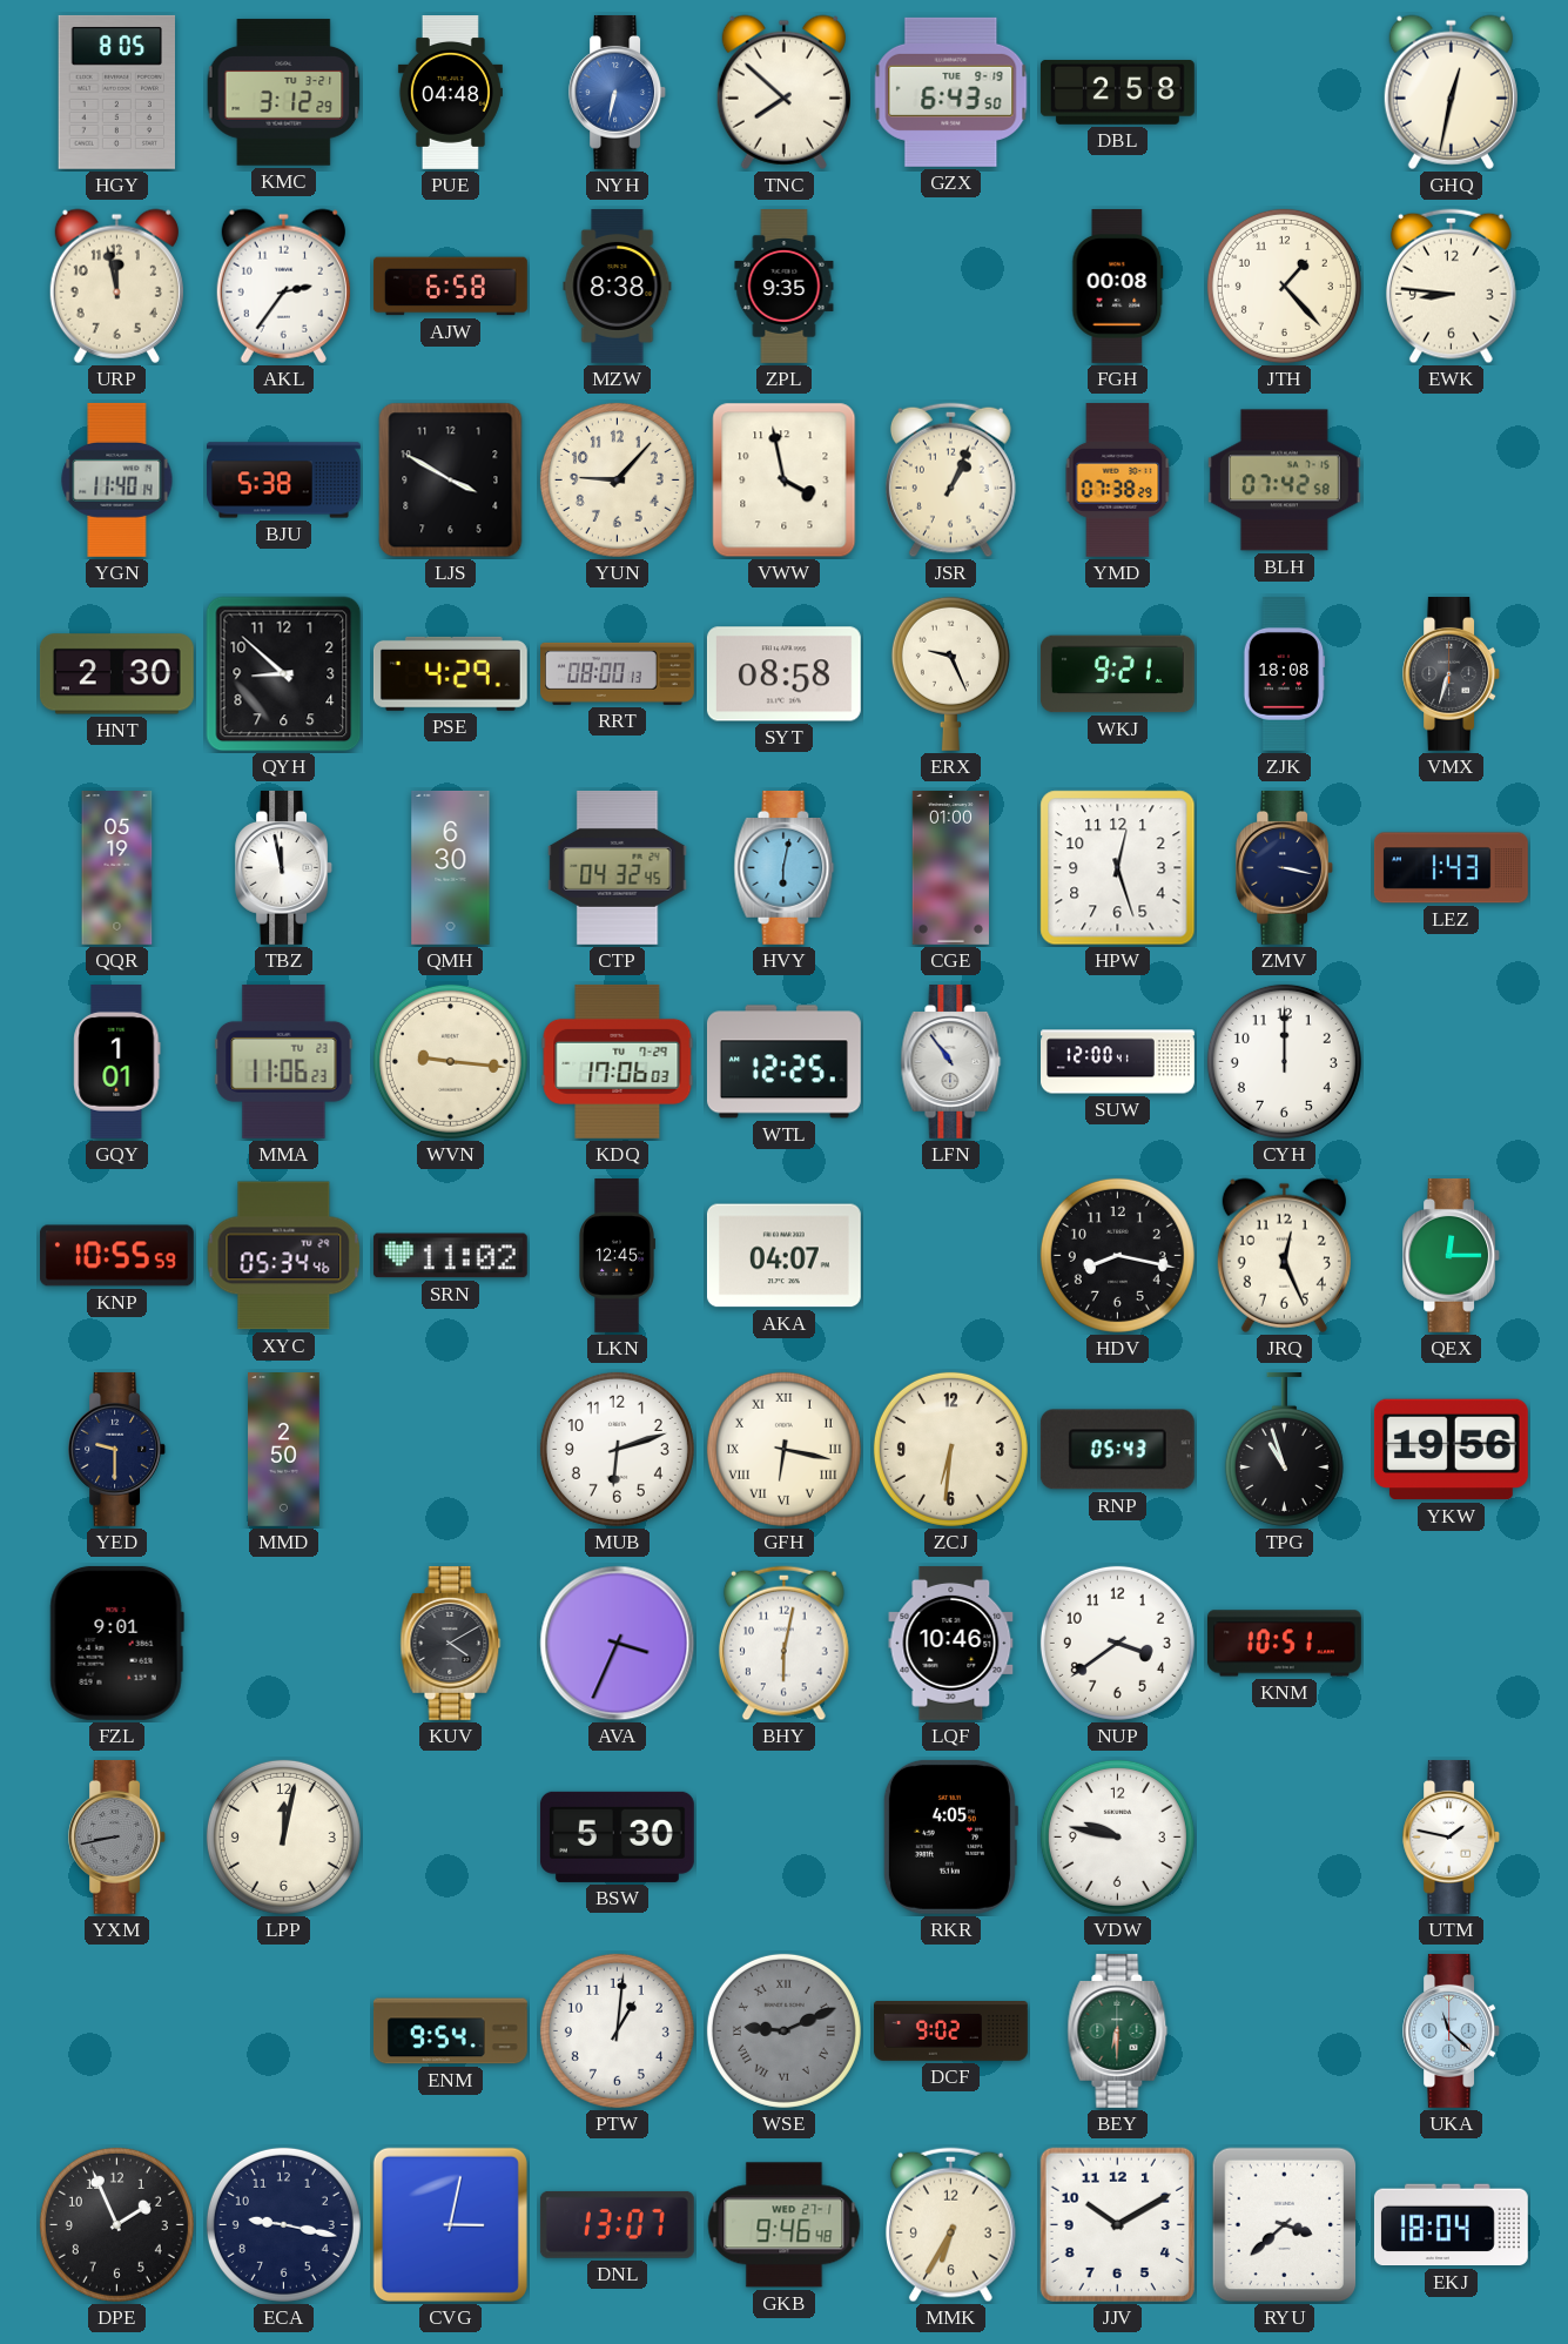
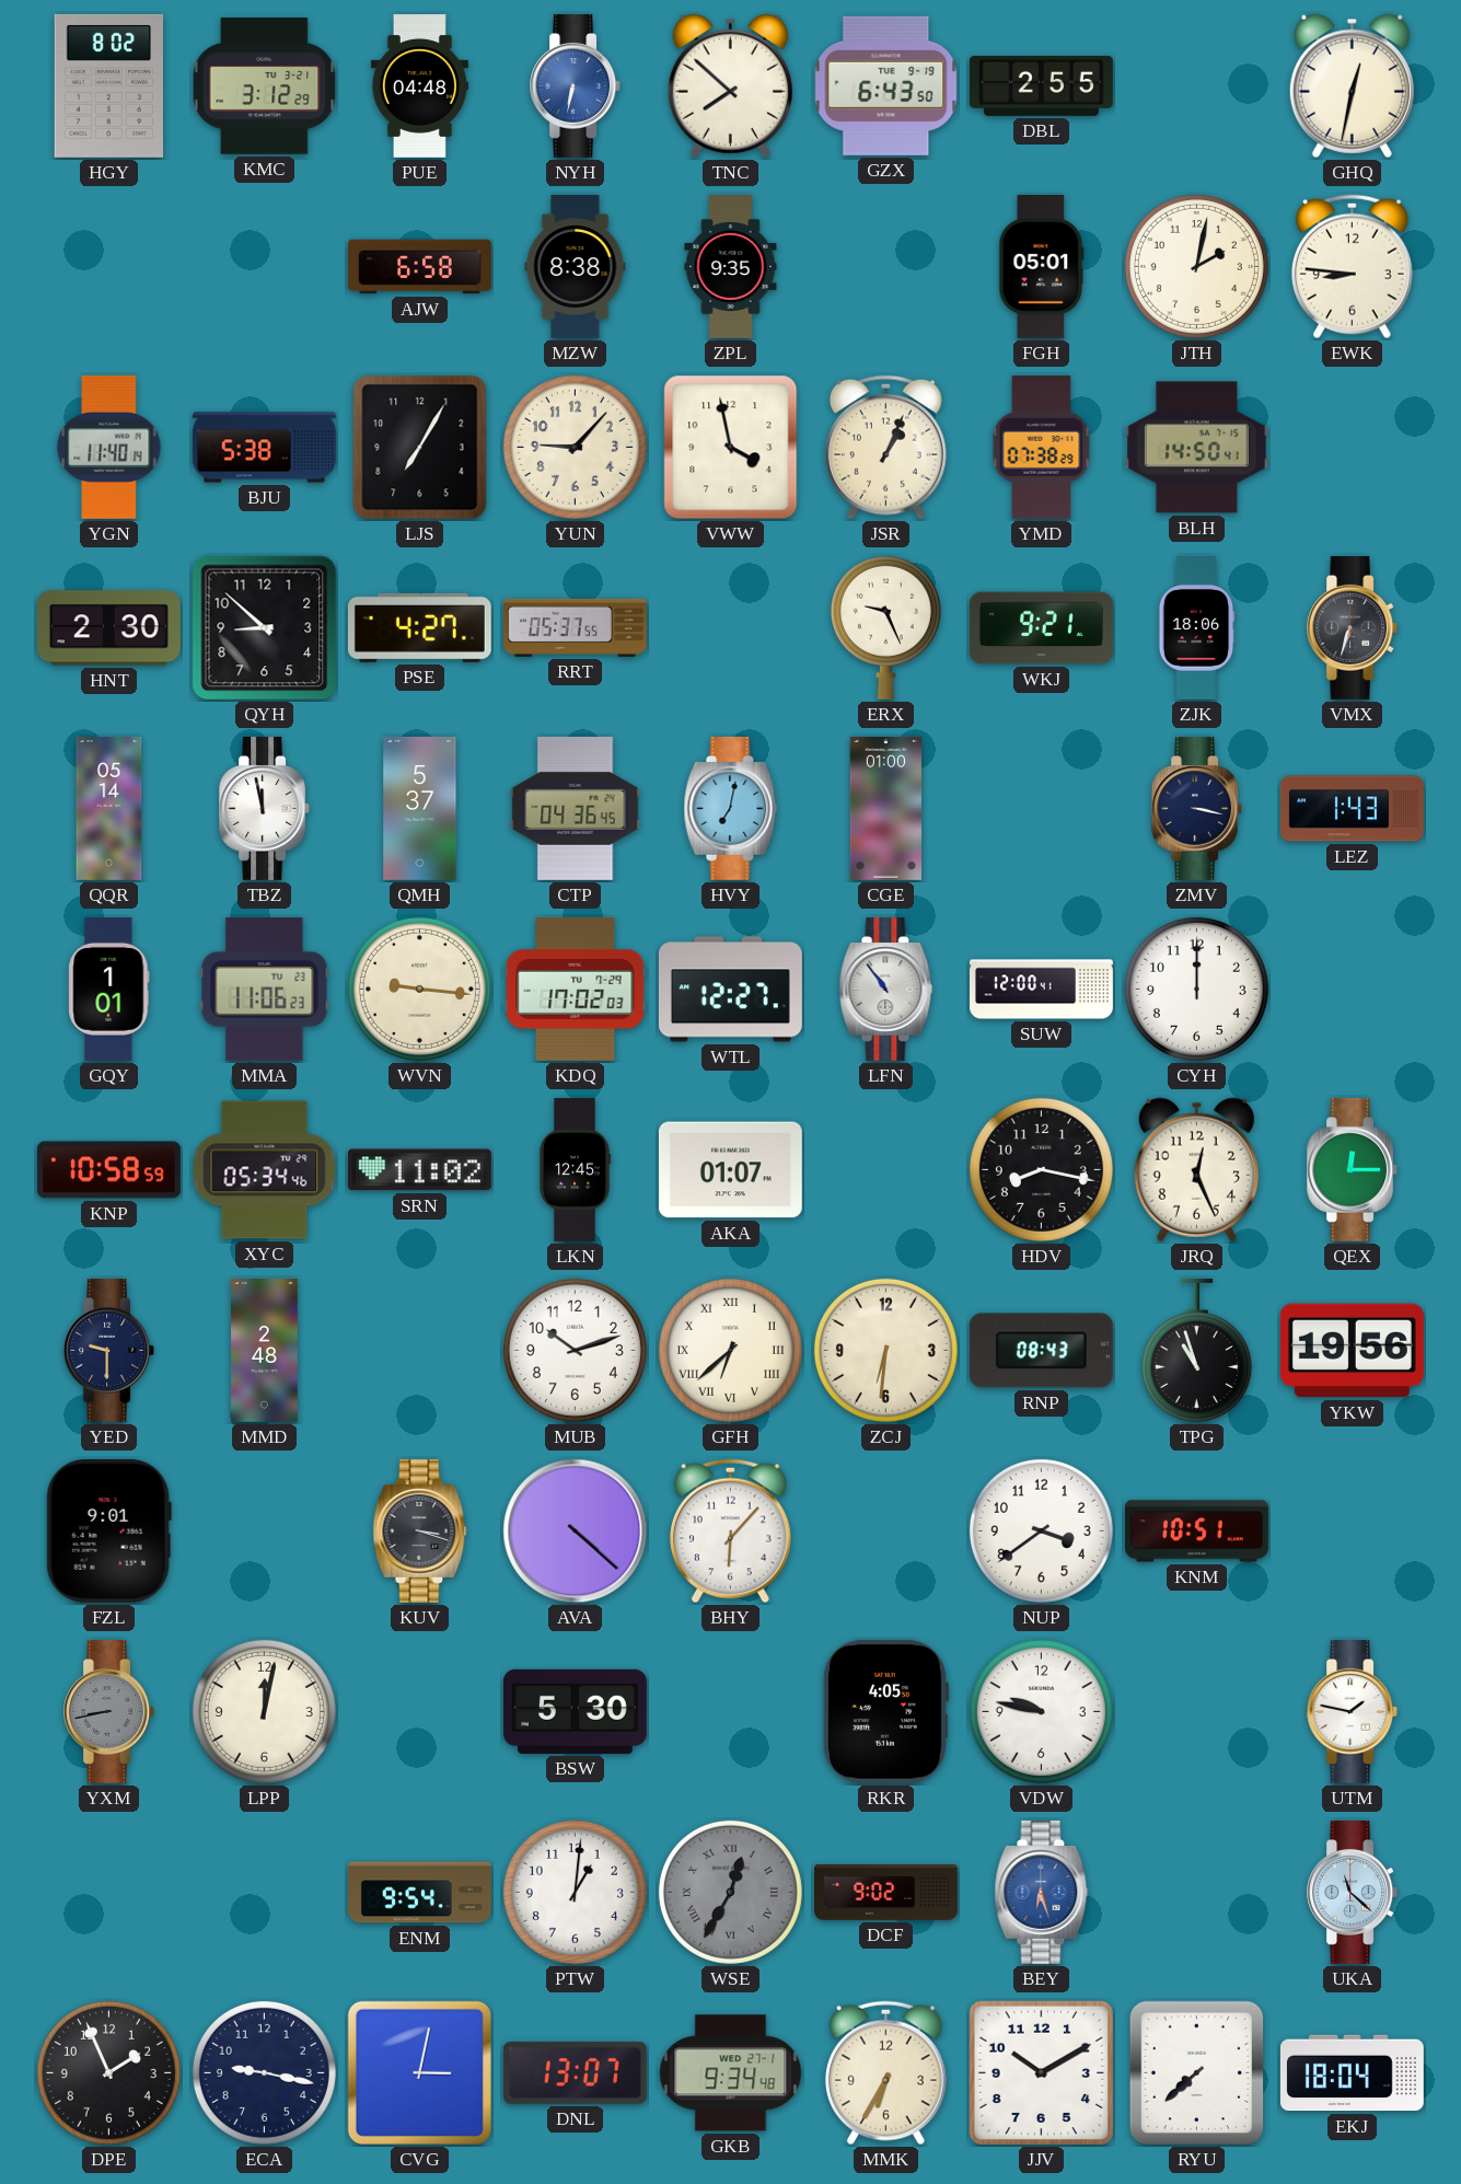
HGY: 8:05 -> 8:02
DBL: 2:58 -> 2:55
URP: 11:58 -> none
AKL: 2:36 -> none
FGH: 00:08 -> 05:01
JTH: 1:23 -> 2:02
LJS: 3:50 -> 7:05
BLH: 07:42 -> 14:50
PSE: 4:29 -> 4:27
RRT: 08:00 -> 05:37
SYT: 08:58 -> none
ZJK: 18:08 -> 18:06
QQR: 05:19 -> 05:14
QMH: 6:30 -> 5:37
CTP: 04:32 -> 04:36
HVY: 6:02 -> 7:02
HPW: 12:27 -> none
KDQ: 17:06 -> 17:02
WTL: 12:25 -> 12:27
KNP: 10:55 -> 10:58
AKA: 04:07 -> 01:07
MMD: 2:50 -> 2:48
MUB: 6:12 -> 10:12
GFH: 6:17 -> 6:38
RNP: 05:43 -> 08:43
KUV: 4:10 -> 3:18
AVA: 3:34 -> 4:22
BHY: 6:02 -> 6:07
LQF: 10:46 -> none
WSE: 9:11 -> 12:35
BEY: 6:30 -> 6:27
BEY dial: green -> blue
GKB: 9:46 -> 9:34
RYU: 3:38 -> 7:38
